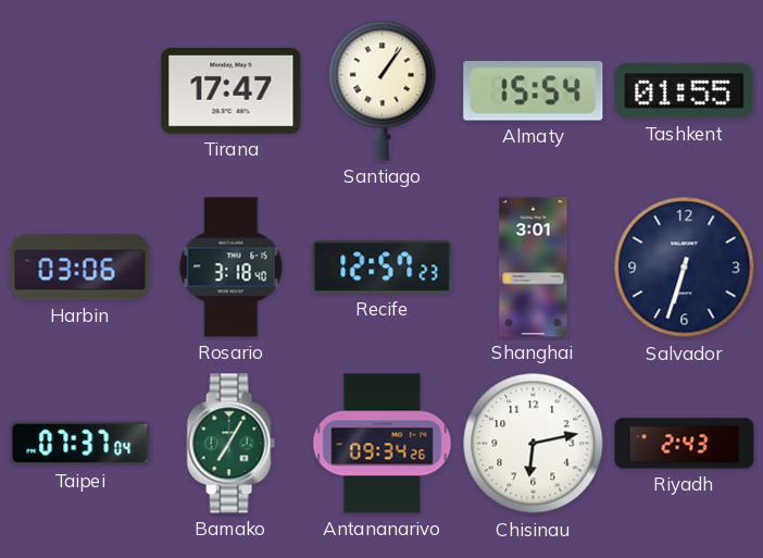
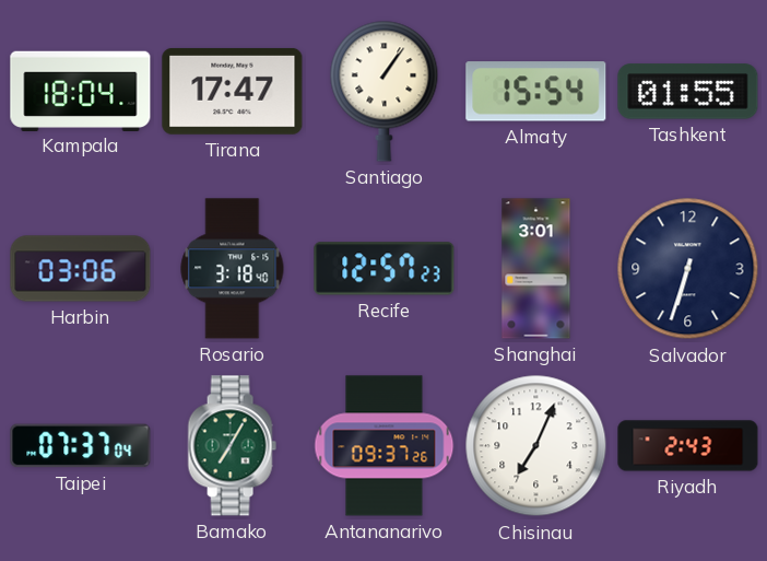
Kampala: none -> 18:04
Antananarivo: 09:34 -> 09:37
Chisinau: 6:13 -> 7:04
